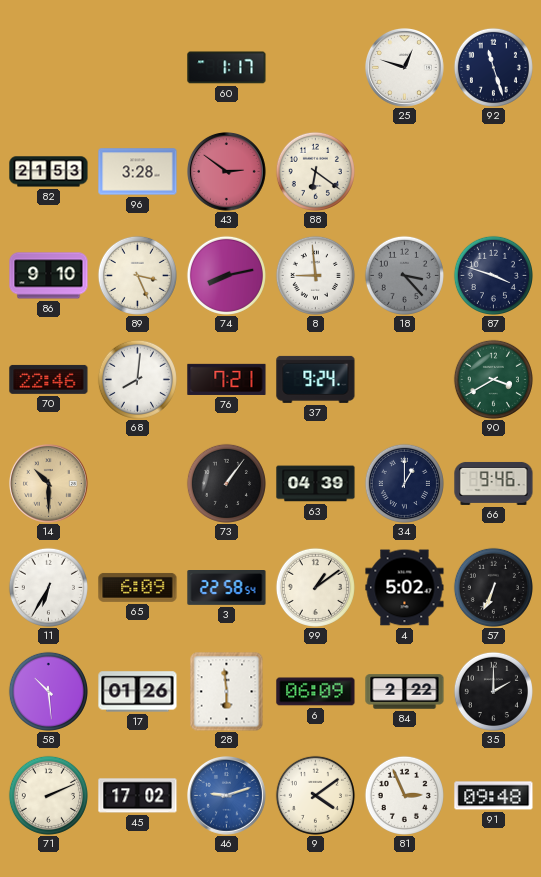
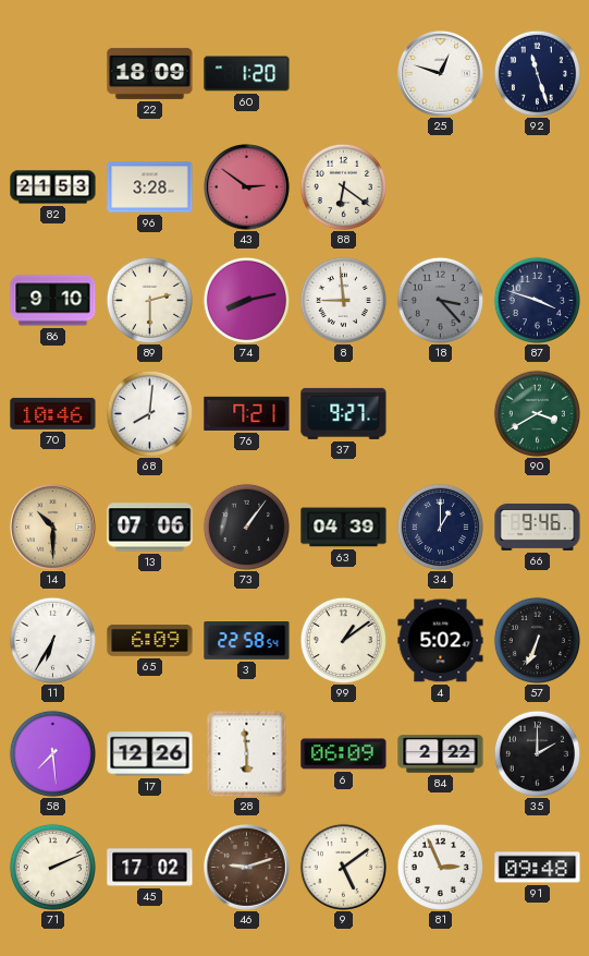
22: none -> 18:09
60: 1:17 -> 1:20
89: 3:26 -> 2:30
70: 22:46 -> 10:46
37: 9:24 -> 9:27
13: none -> 07:06
58: 10:29 -> 7:29
17: 01:26 -> 12:26
46 dial: blue -> brown
9: 4:09 -> 5:09
